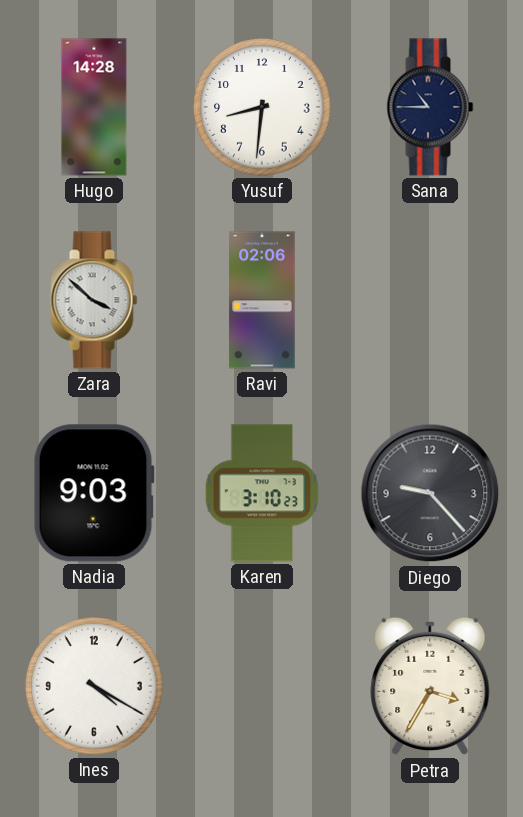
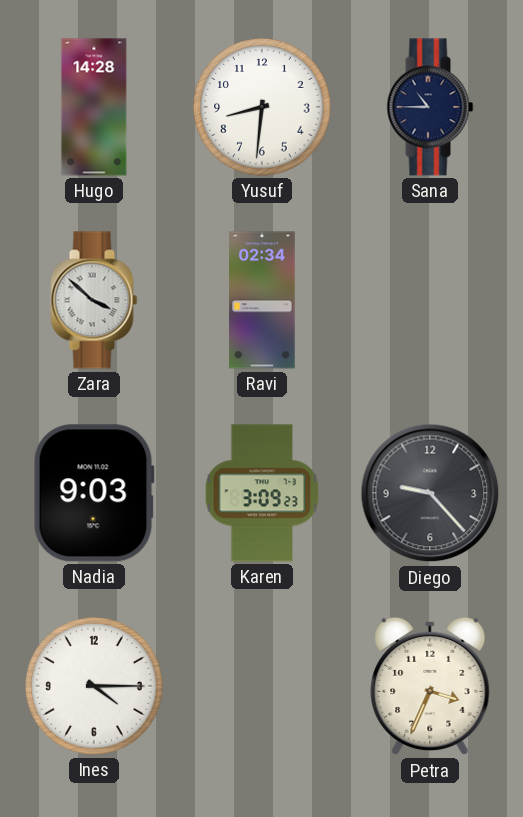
Ravi: 02:06 -> 02:34
Karen: 3:10 -> 3:09
Ines: 4:20 -> 4:15
Petra: 3:35 -> 3:34
